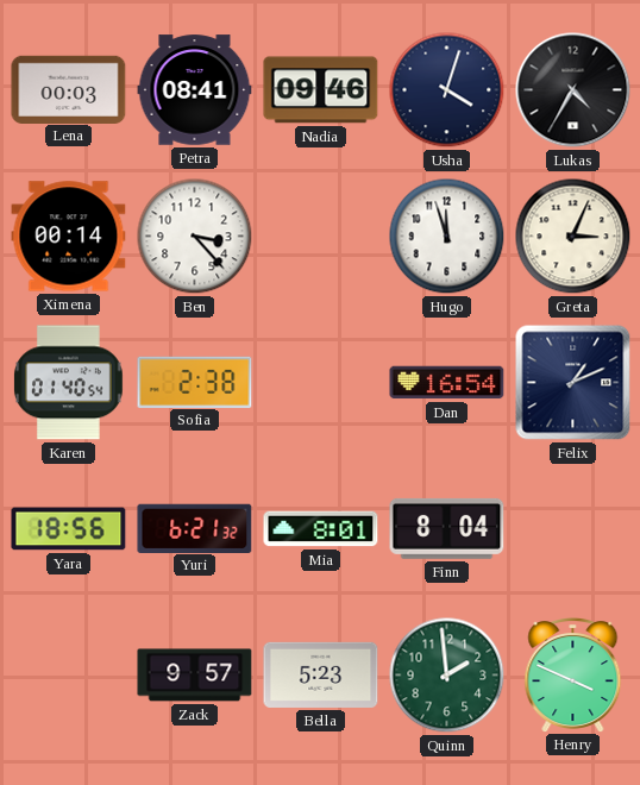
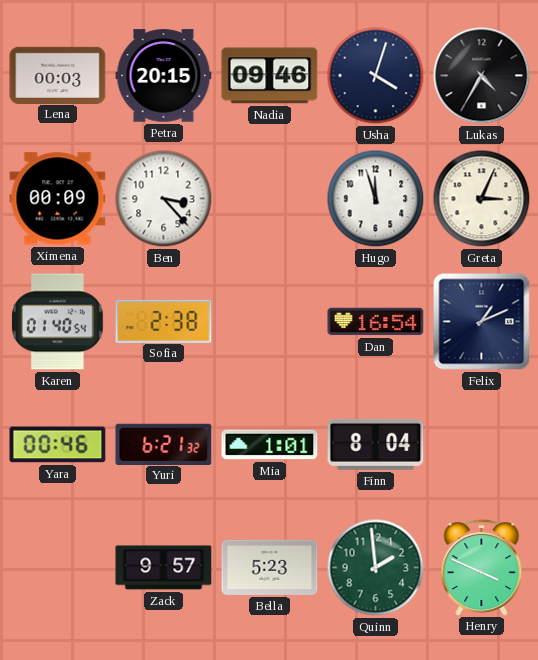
Petra: 08:41 -> 20:15
Ximena: 00:14 -> 00:09
Yara: 18:56 -> 00:46
Mia: 8:01 -> 1:01
